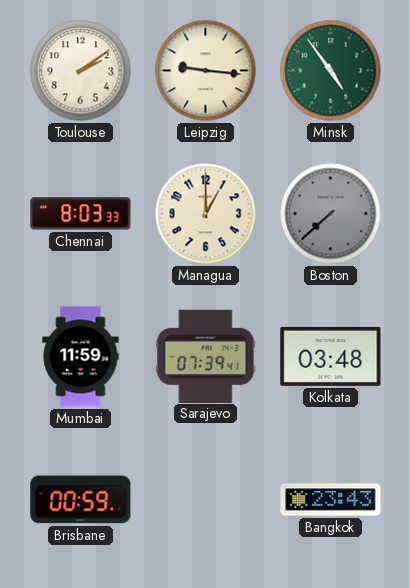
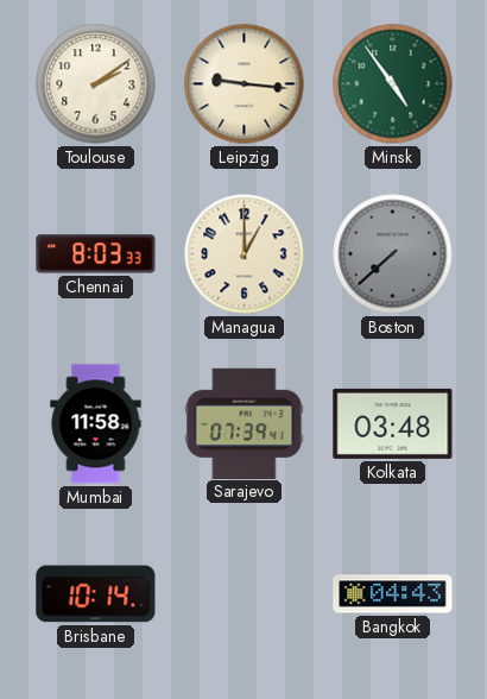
Mumbai: 11:59 -> 11:58
Brisbane: 00:59 -> 10:14
Bangkok: 23:43 -> 04:43
